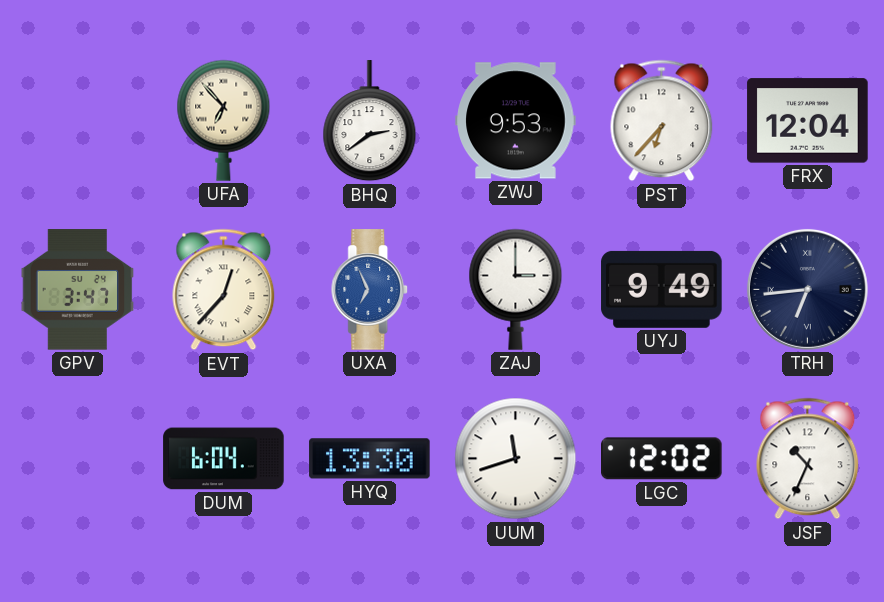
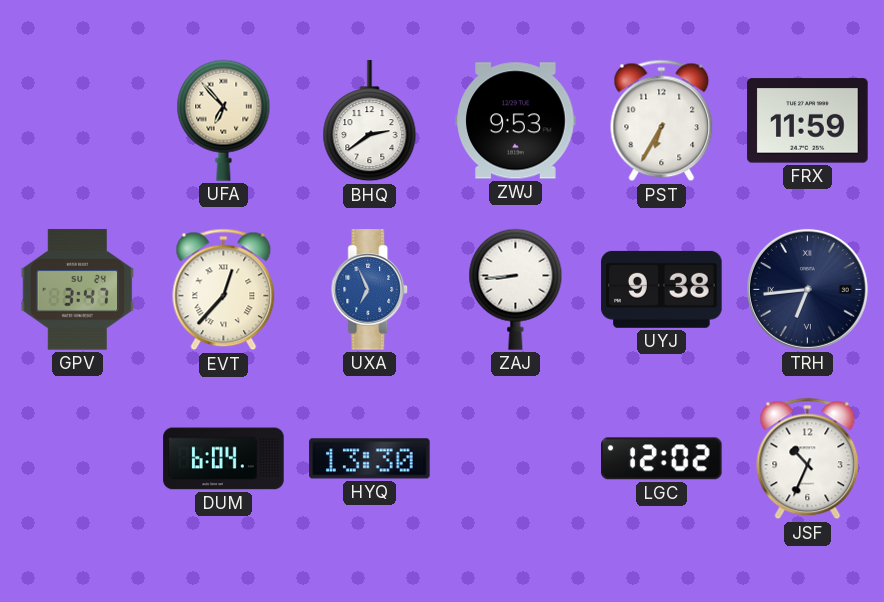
PST: 6:37 -> 6:35
FRX: 12:04 -> 11:59
ZAJ: 3:00 -> 8:44
UYJ: 9:49 -> 9:38
UUM: 11:42 -> none
